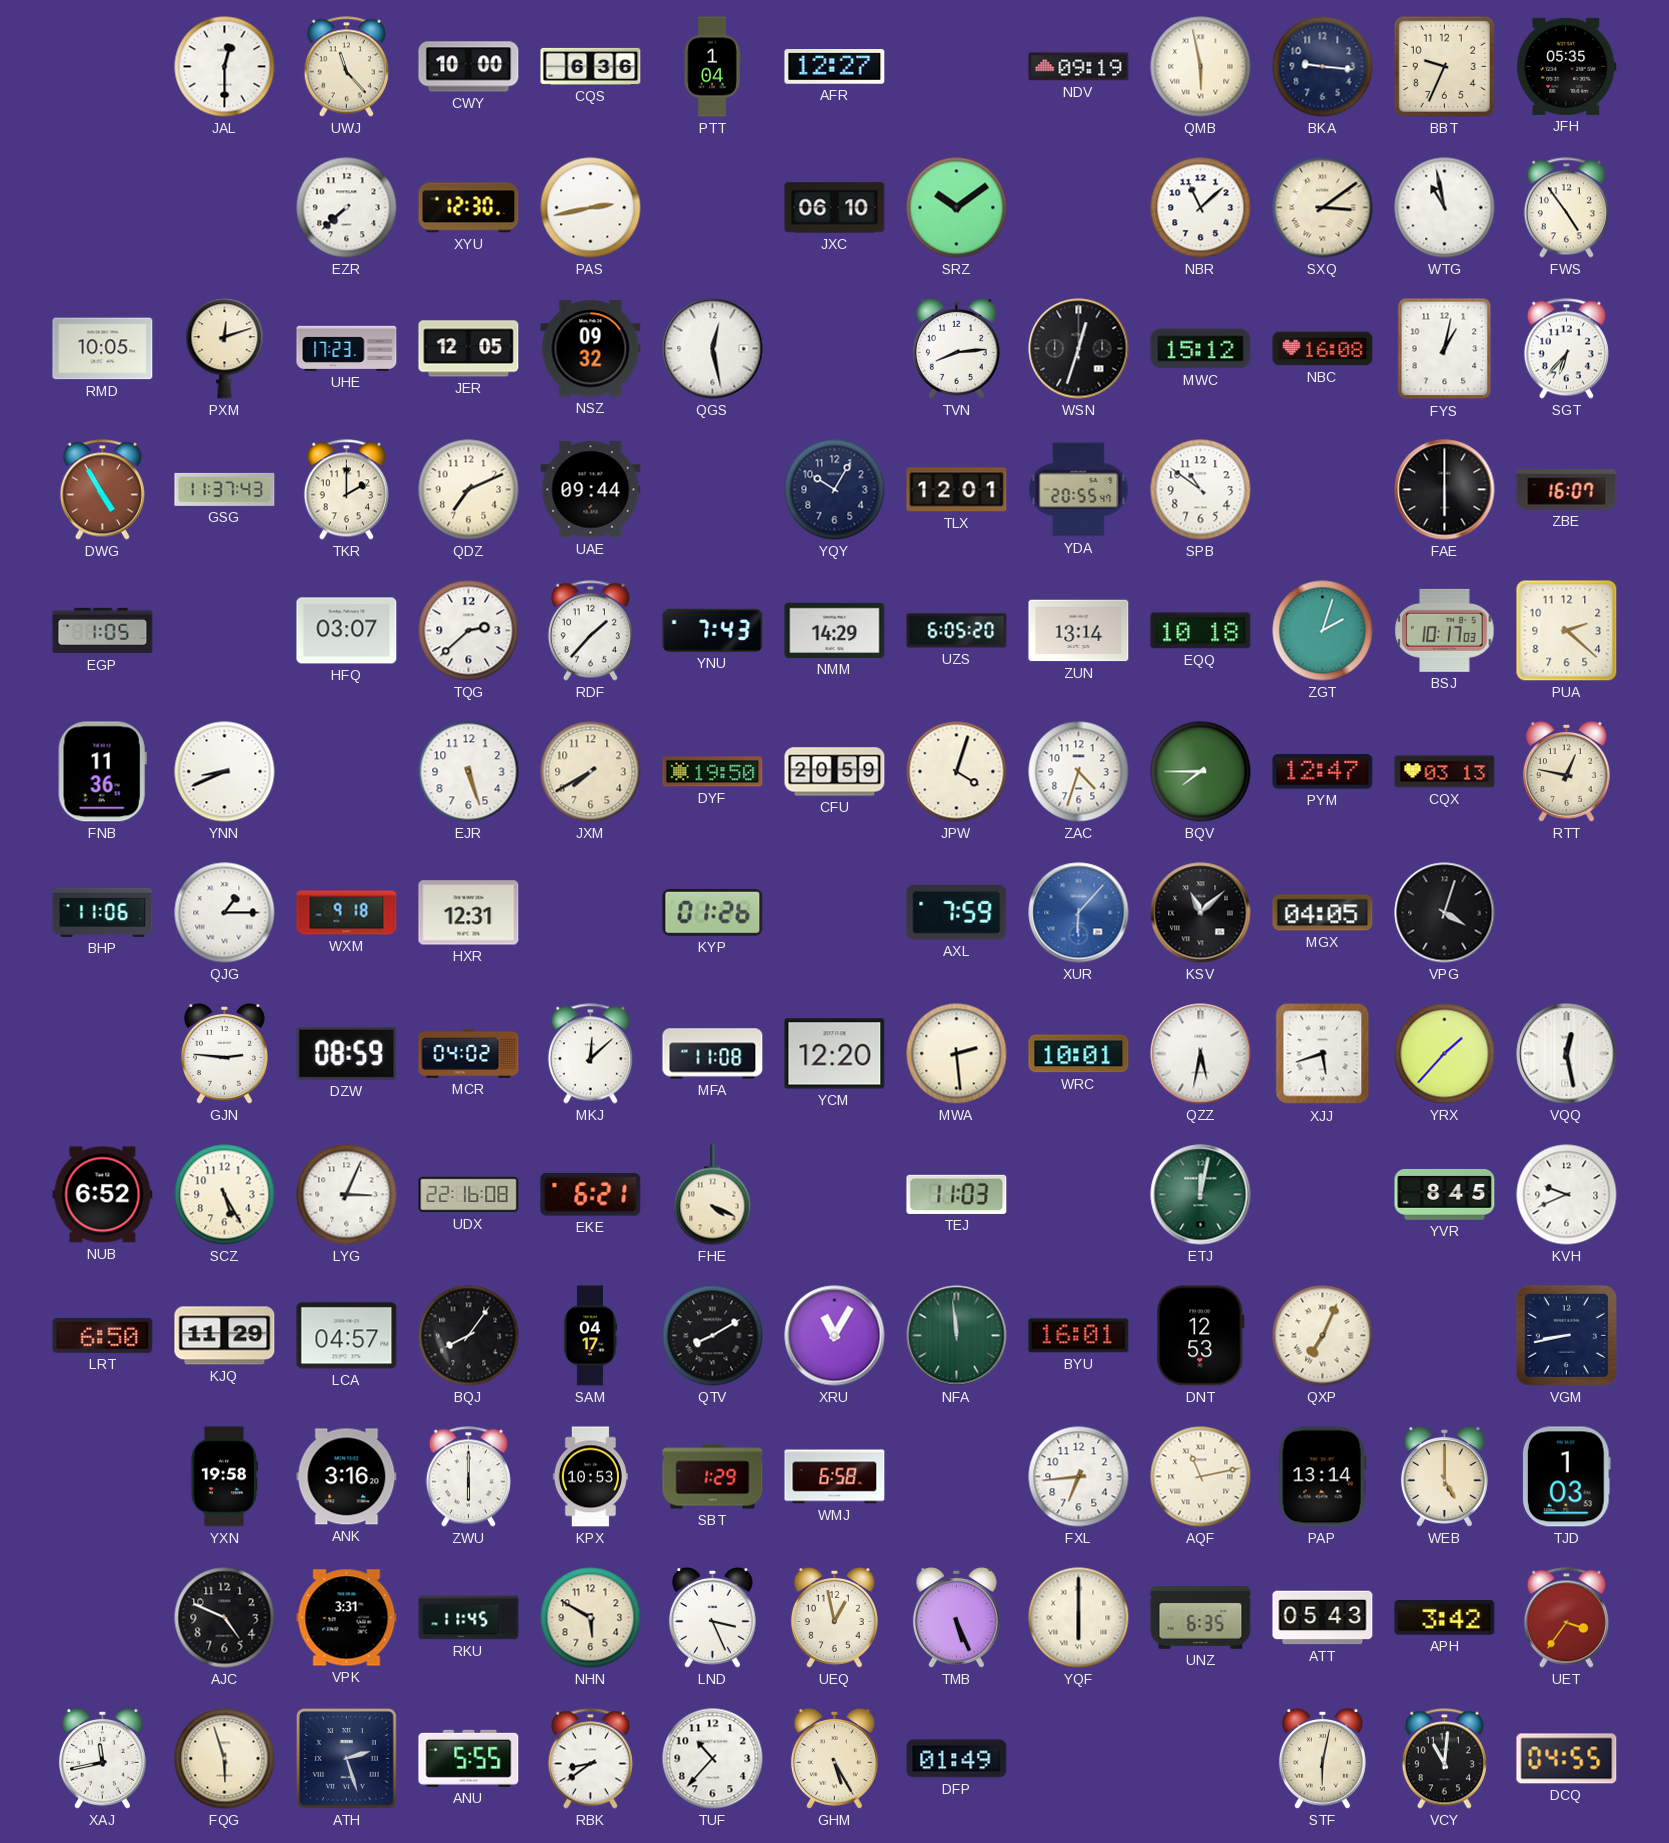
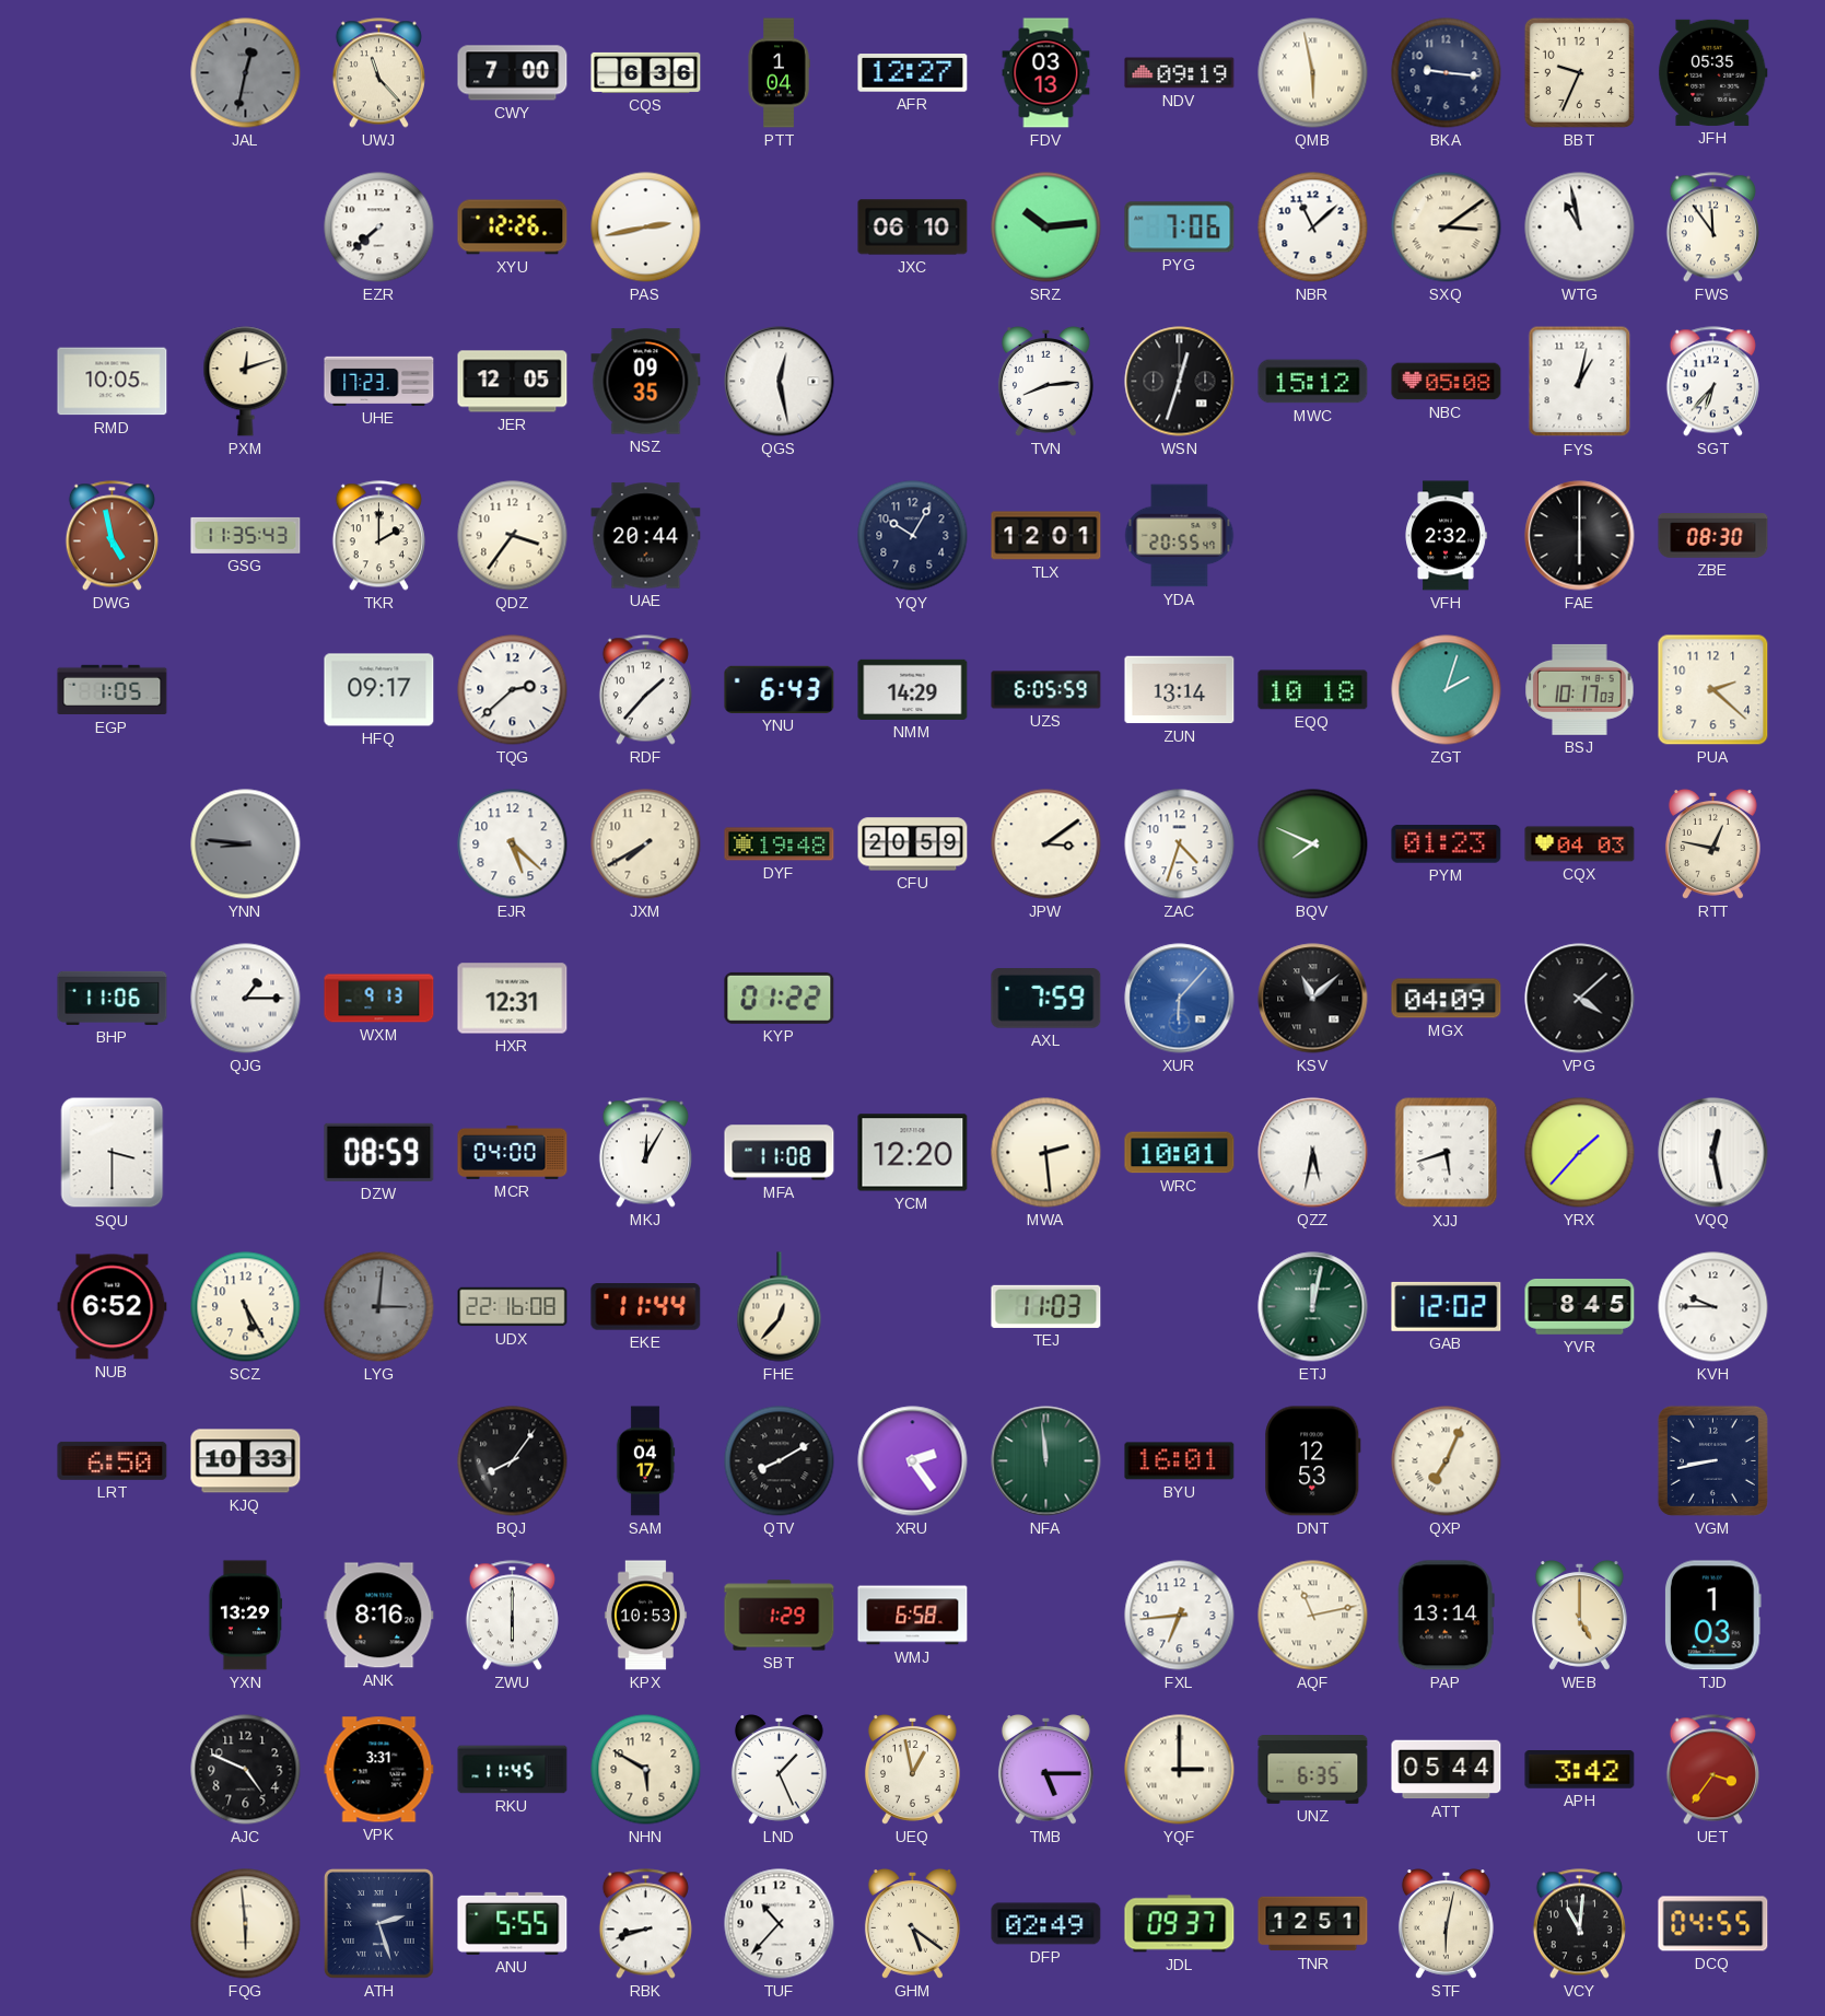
JAL: 12:30 -> 12:32
JAL dial: white -> grey
CWY: 10:00 -> 7:00
FDV: none -> 03:13
XYU: 12:30 -> 12:26
SRZ: 10:09 -> 10:14
PYG: none -> 7:06
FWS: 4:54 -> 11:54
NSZ: 09:32 -> 09:35
NBC: 16:08 -> 05:08
DWG: 4:55 -> 4:58
GSG: 11:37 -> 11:35
QDZ: 7:11 -> 3:36
UAE: 09:44 -> 20:44
SPB: 10:51 -> none
VFH: none -> 2:32
ZBE: 16:07 -> 08:30
HFQ: 03:07 -> 09:17
YNU: 7:43 -> 6:43
UZS: 6:05:20 -> 6:05:59
FNB: 11:36 -> none
YNN: 8:41 -> 8:46
YNN dial: white -> grey
EJR: 5:27 -> 5:22
DYF: 19:50 -> 19:48
JPW: 4:03 -> 3:09
BQV: 7:45 -> 7:49
PYM: 12:47 -> 01:23
CQX: 03:13 -> 04:03
WXM: 9:18 -> 9:13
KYP: 01:26 -> 01:22
MGX: 04:05 -> 04:09
VPG: 4:03 -> 4:08
SQU: none -> 3:30
GJN: 2:46 -> none
MCR: 04:02 -> 04:00
MKJ: 12:08 -> 12:05
LYG: 3:04 -> 3:01
LYG dial: white -> grey
EKE: 6:21 -> 11:44
FHE: 4:19 -> 12:37
GAB: none -> 12:02
KVH: 9:41 -> 9:45
KJQ: 11:29 -> 10:33
LCA: 04:57 -> none
XRU: 11:05 -> 2:24
YXN: 19:58 -> 13:29
ANK: 3:16 -> 8:16
LND: 3:26 -> 1:26
TMB: 5:26 -> 5:15
YQF: 6:00 -> 3:00
ATT: 05:43 -> 05:44
XAJ: 11:43 -> none
FQG: 5:57 -> 5:59
RBK: 8:39 -> 8:42
GHM: 5:25 -> 5:21
DFP: 01:49 -> 02:49
JDL: none -> 09:37
TNR: none -> 12:51
